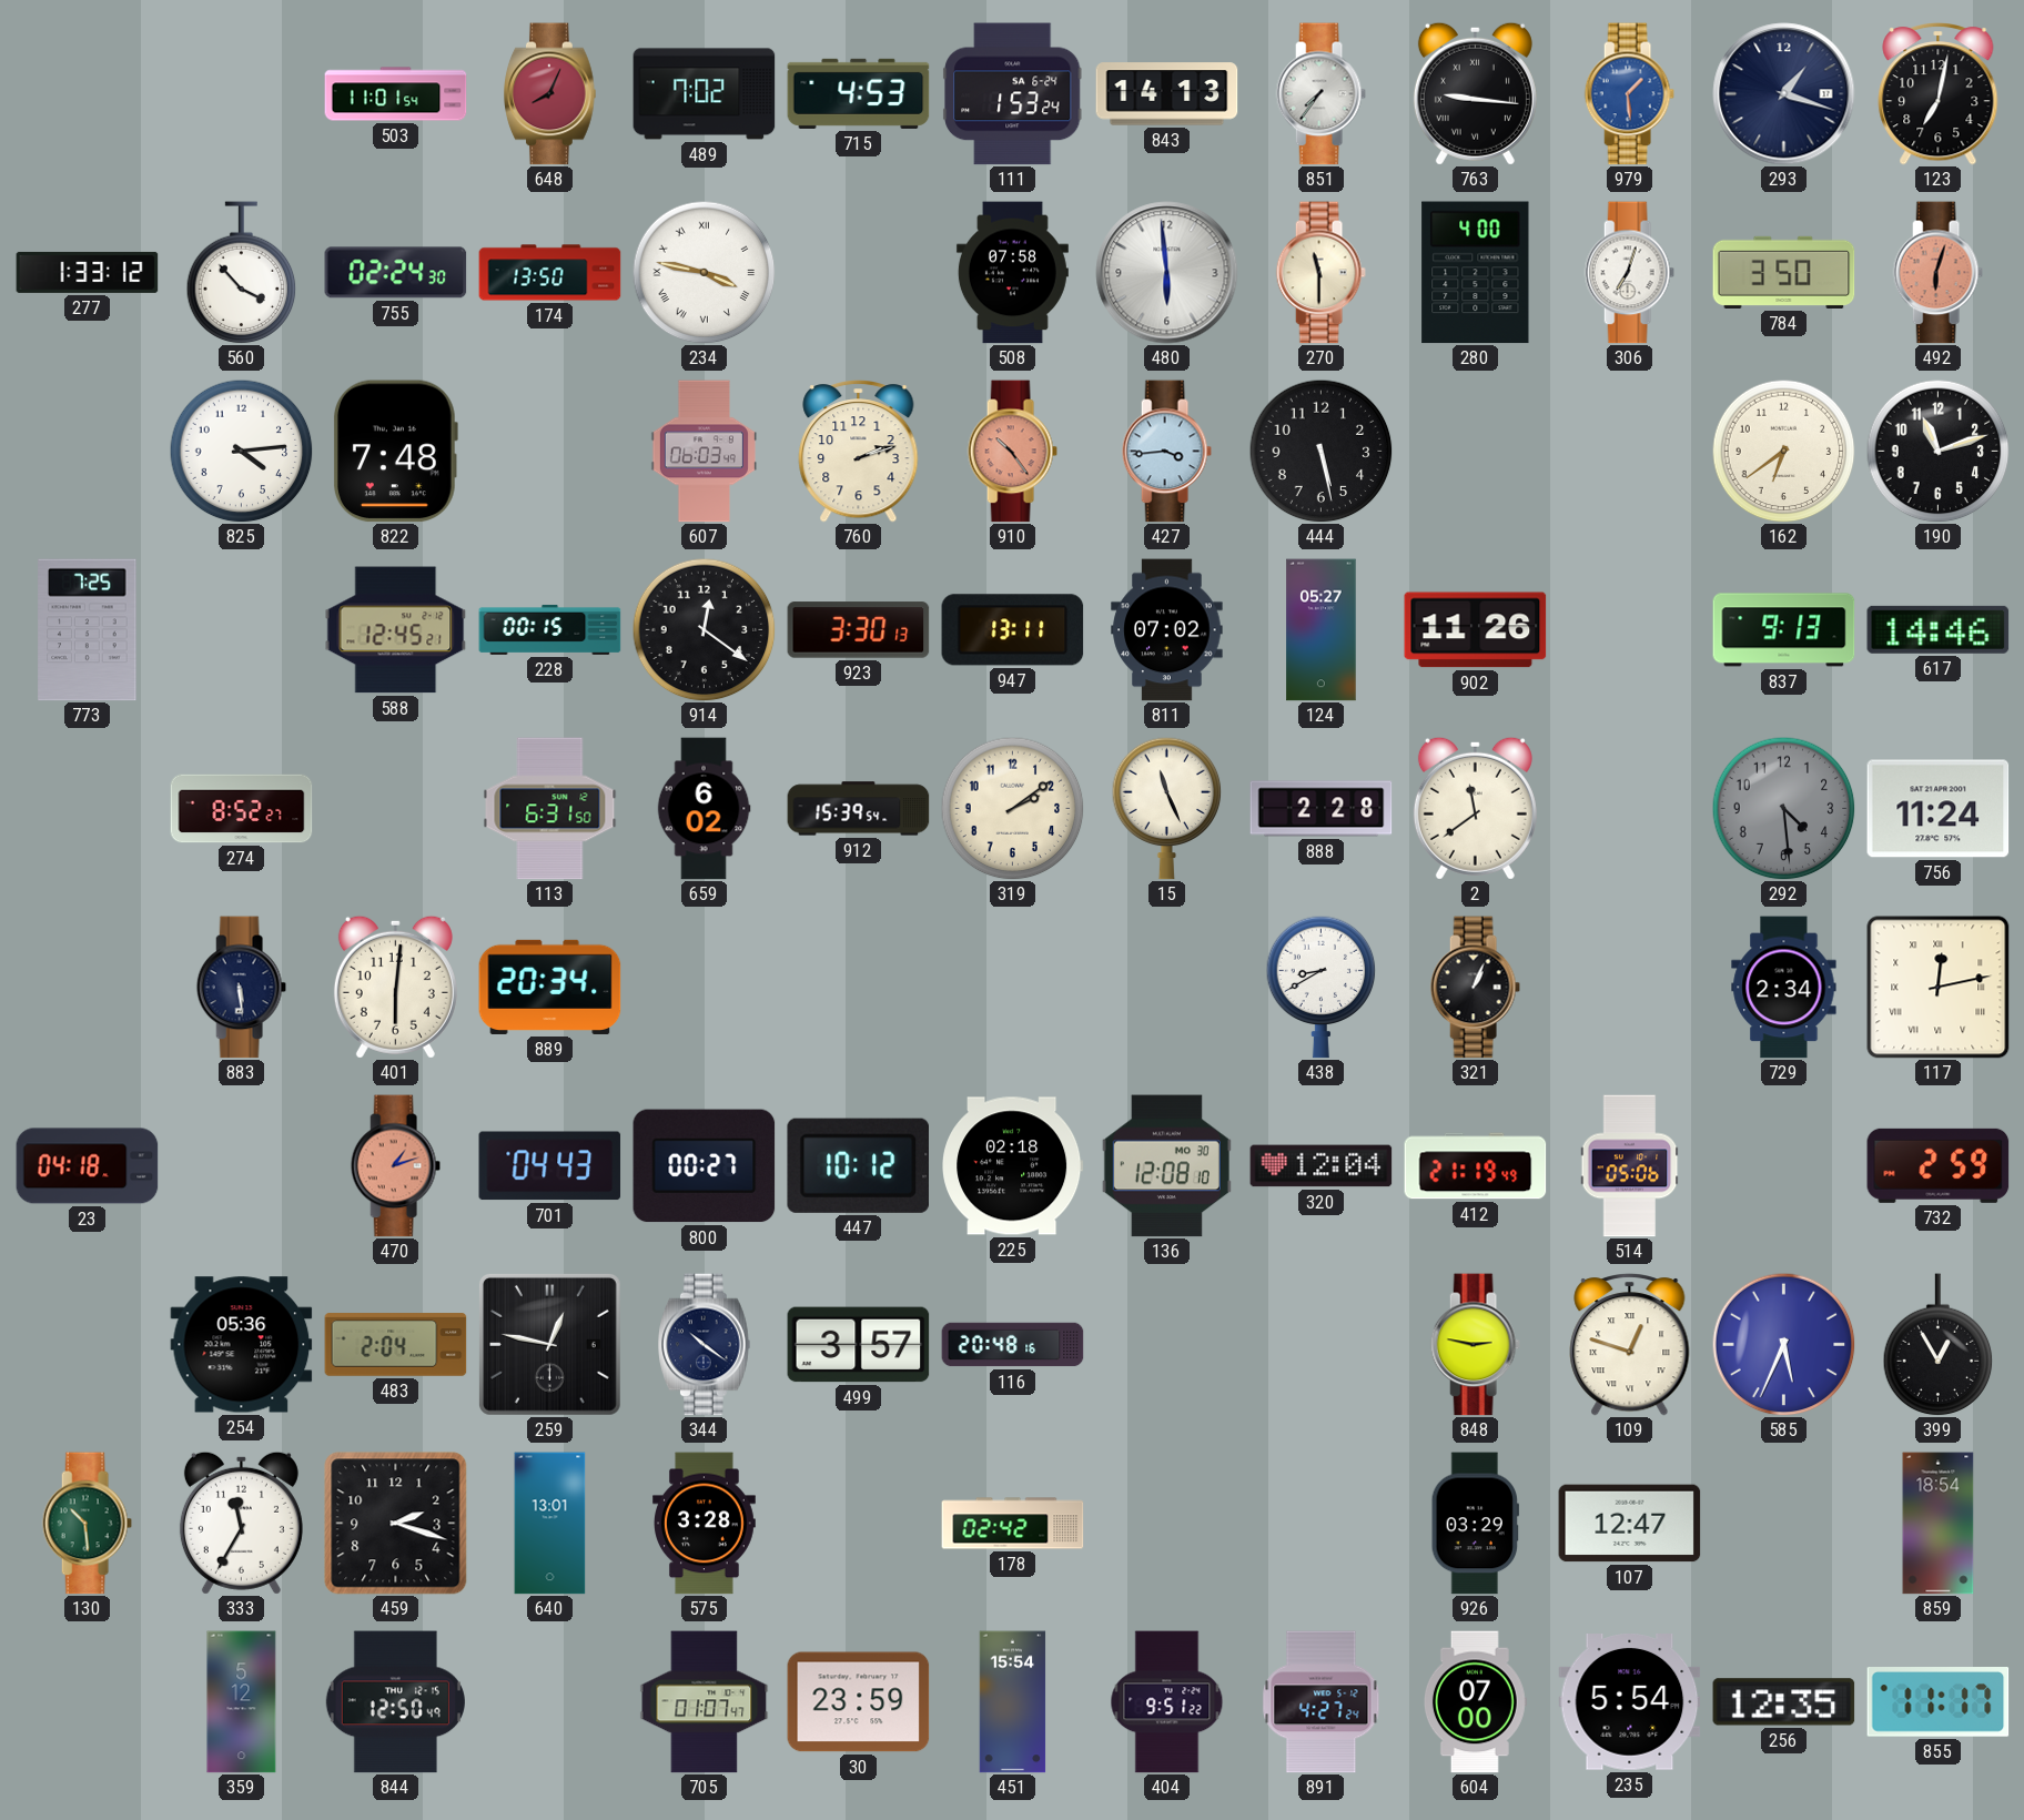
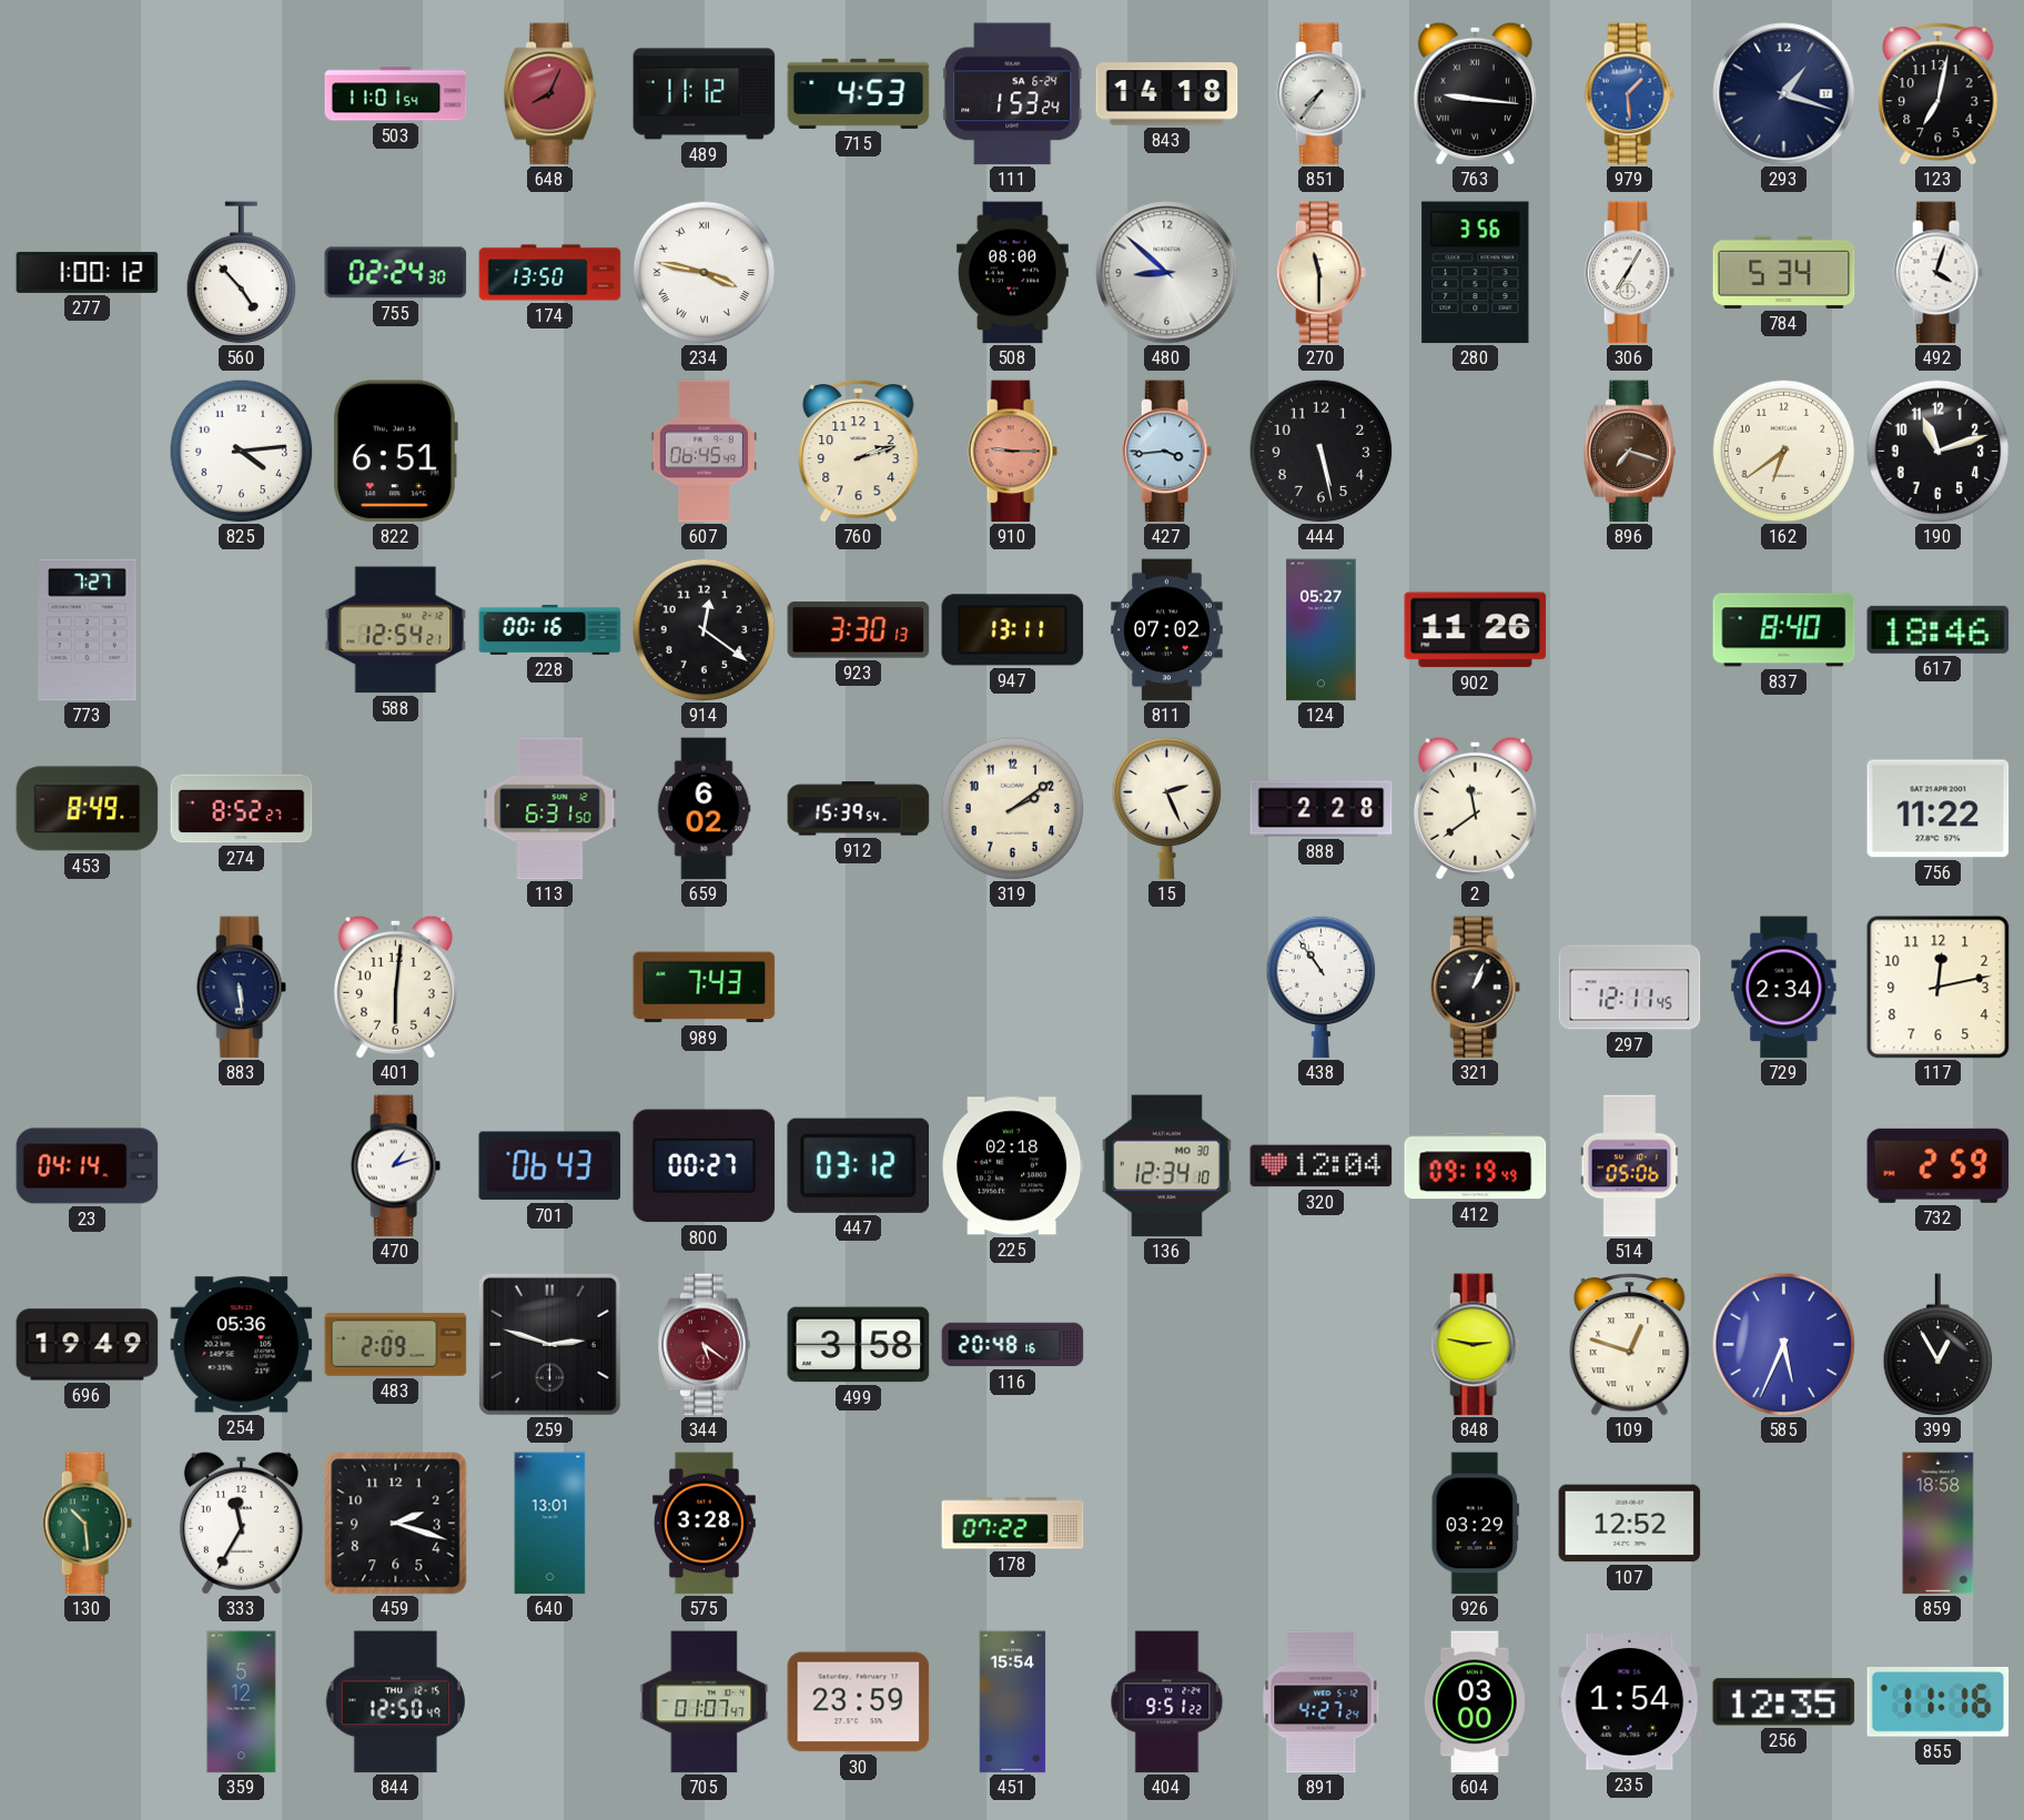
489: 7:02 -> 11:12
843: 14:13 -> 14:18
277: 1:33 -> 1:00
560: 3:53 -> 4:53
508: 07:58 -> 08:00
480: 5:59 -> 8:52
280: 4:00 -> 3:56
306: 7:03 -> 7:05
784: 3:50 -> 5:34
492: 6:03 -> 4:03
492 dial: salmon -> white
822: 7:48 -> 6:51
607: 06:03 -> 06:45
910: 10:24 -> 9:15
896: none -> 7:18
773: 7:25 -> 7:27
588: 12:45 -> 12:54
228: 00:15 -> 00:16
837: 9:13 -> 8:40
617: 14:46 -> 18:46
453: none -> 8:49
15: 11:26 -> 2:26
292: 4:29 -> none
756: 11:24 -> 11:22
889: 20:34 -> none
989: none -> 7:43
438: 8:40 -> 10:54
297: none -> 12:11
117 numerals: Roman -> Arabic
23: 04:18 -> 04:14
470 dial: salmon -> white
701: 04:43 -> 06:43
447: 10:12 -> 03:12
136: 12:08 -> 12:34
412: 21:19 -> 09:19
696: none -> 19:49
483: 2:04 -> 2:09
259: 12:47 -> 2:48
344: 10:21 -> 5:21
344 dial: navy -> burgundy
499: 3:57 -> 3:58
178: 02:42 -> 07:22
107: 12:47 -> 12:52
859: 18:54 -> 18:58
604: 07:00 -> 03:00
235: 5:54 -> 1:54
855: 11:17 -> 11:16
